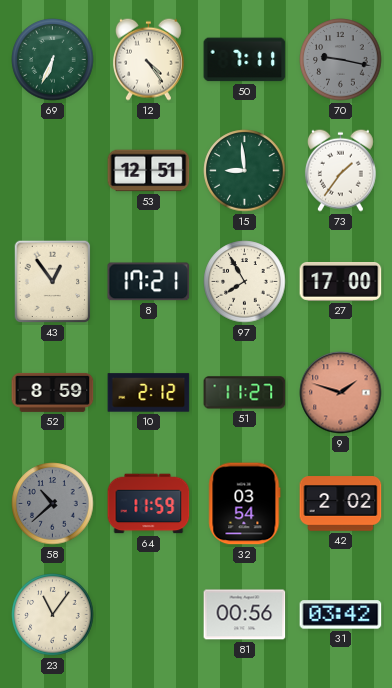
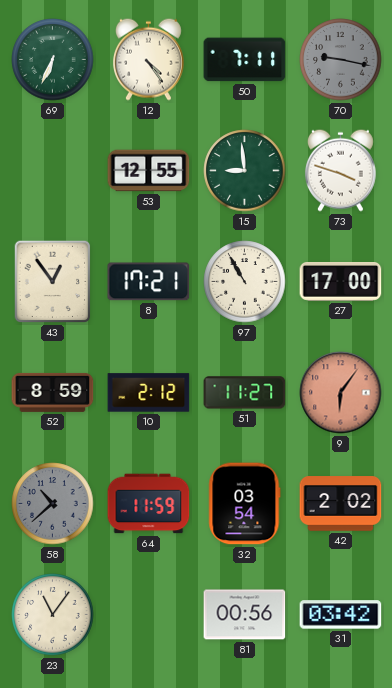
53: 12:51 -> 12:55
73: 1:36 -> 3:48
97: 7:55 -> 10:55
9: 1:48 -> 6:06
